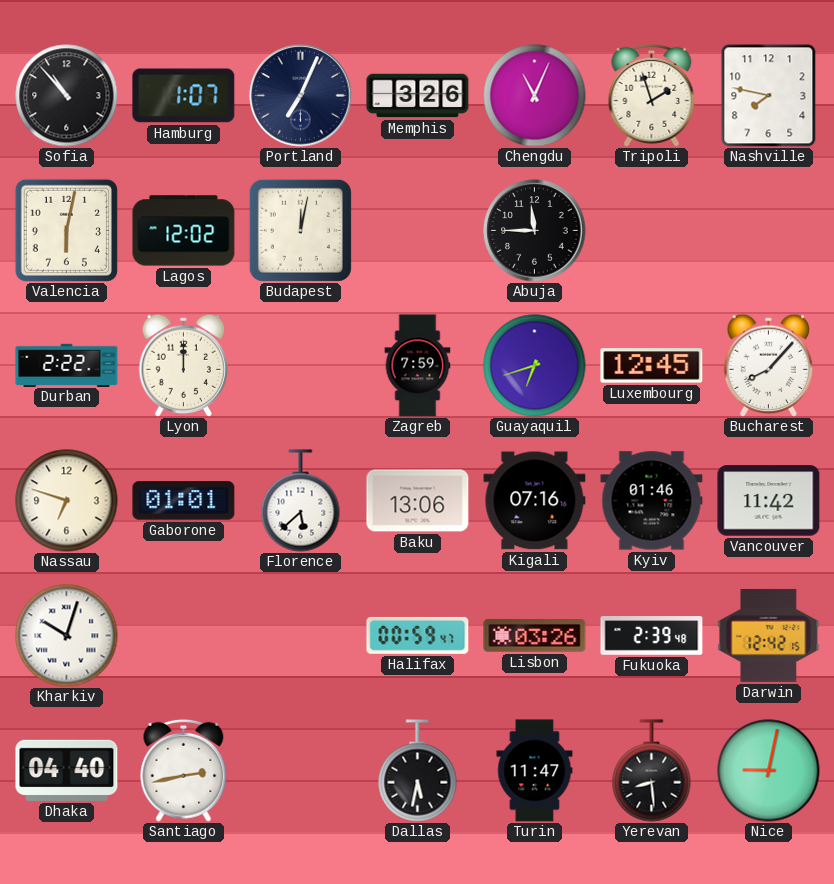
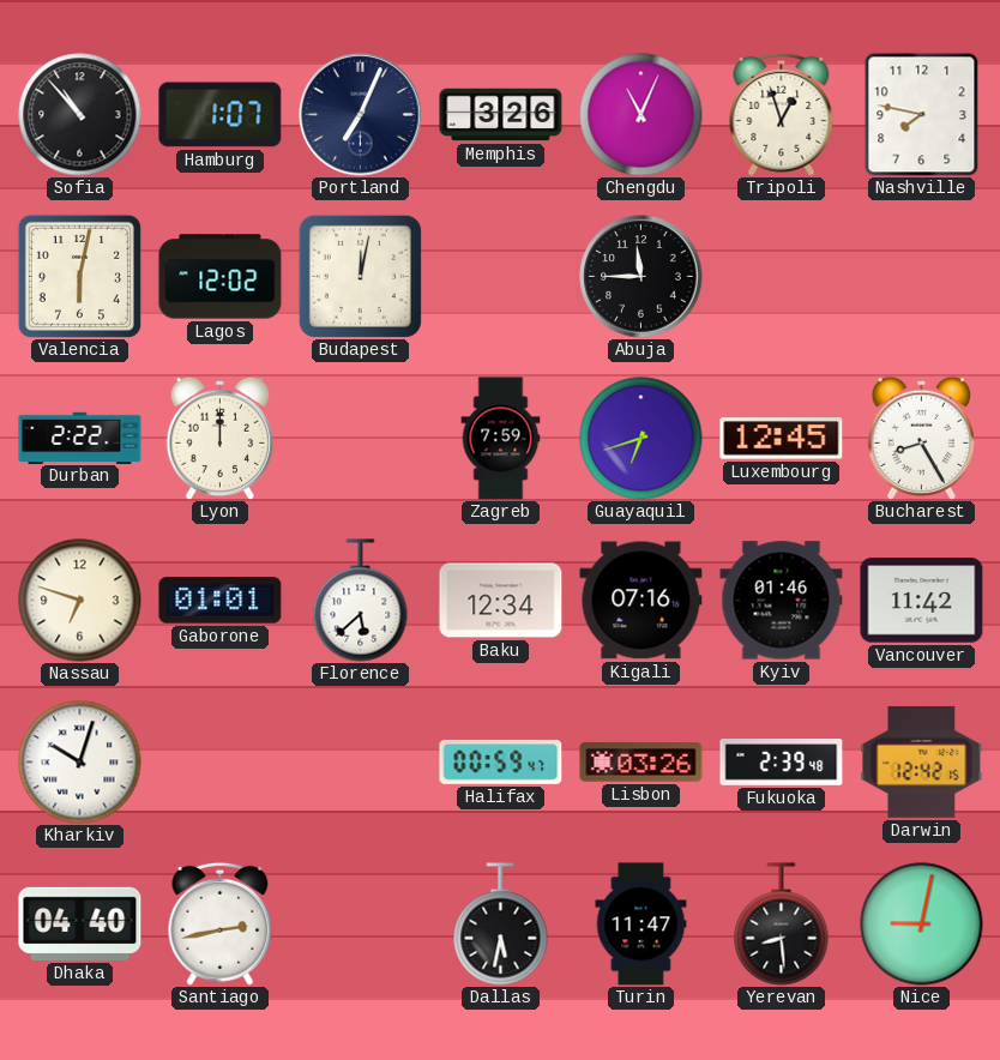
Tripoli: 1:57 -> 12:57
Bucharest: 8:07 -> 8:25
Baku: 13:06 -> 12:34
